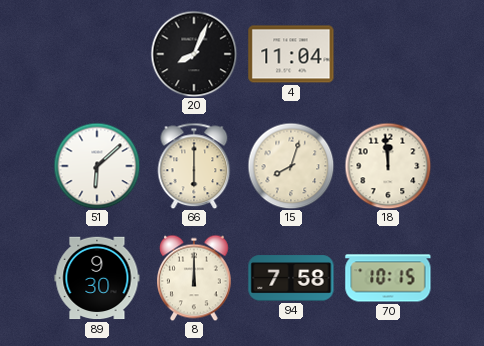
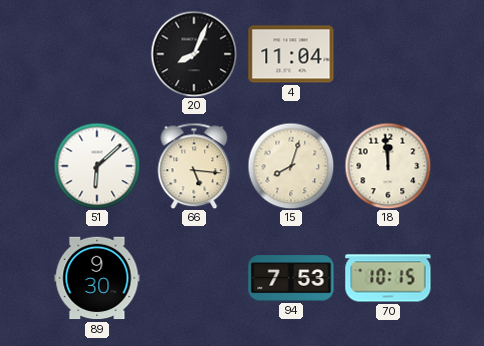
66: 6:00 -> 5:16
8: 12:00 -> none
94: 7:58 -> 7:53
